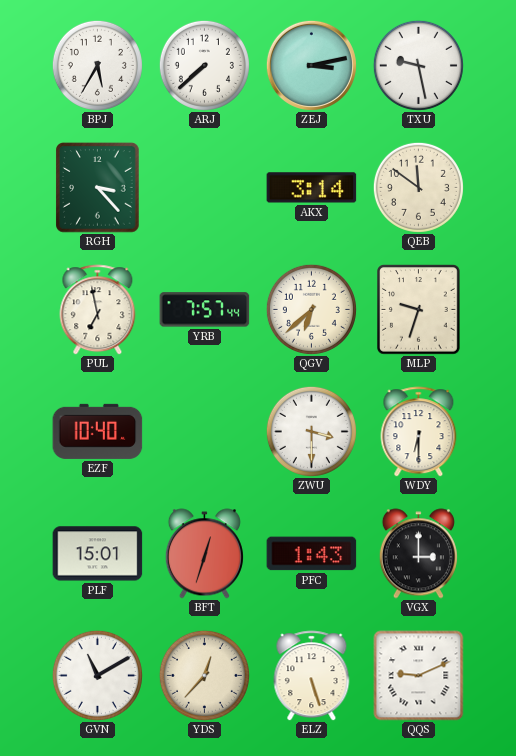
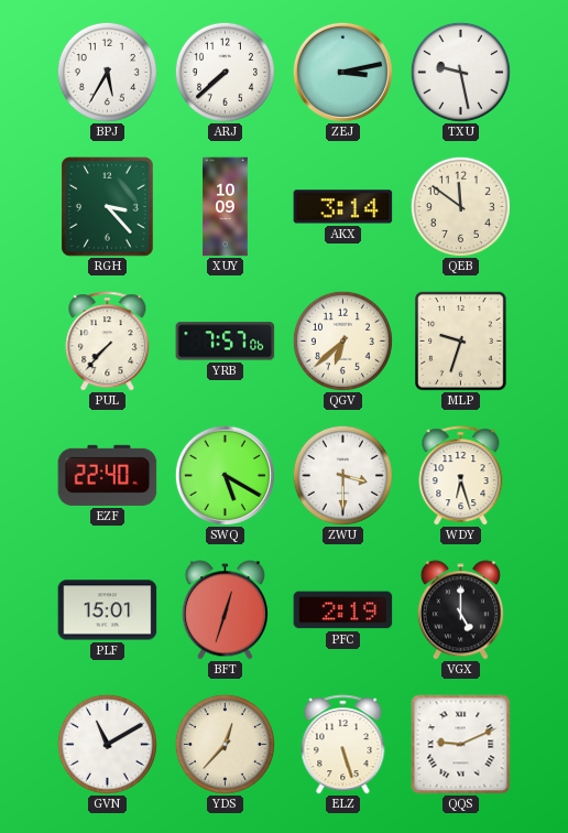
XUY: none -> 10:09
PUL: 6:58 -> 7:37
YRB: 7:57:44 -> 7:57:06
EZF: 10:40 -> 22:40
SWQ: none -> 5:20
WDY: 6:30 -> 6:27
PFC: 1:43 -> 2:19
VGX: 3:00 -> 5:00
